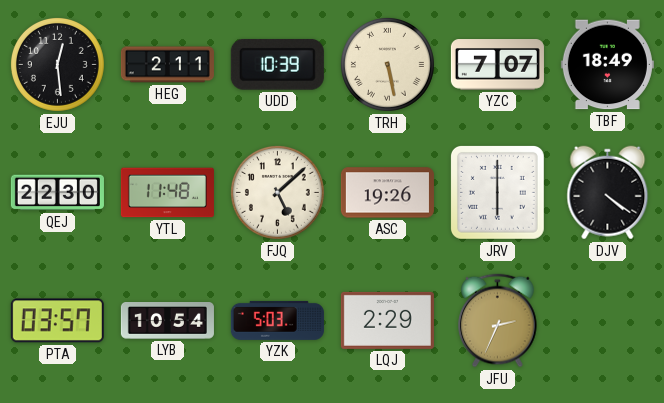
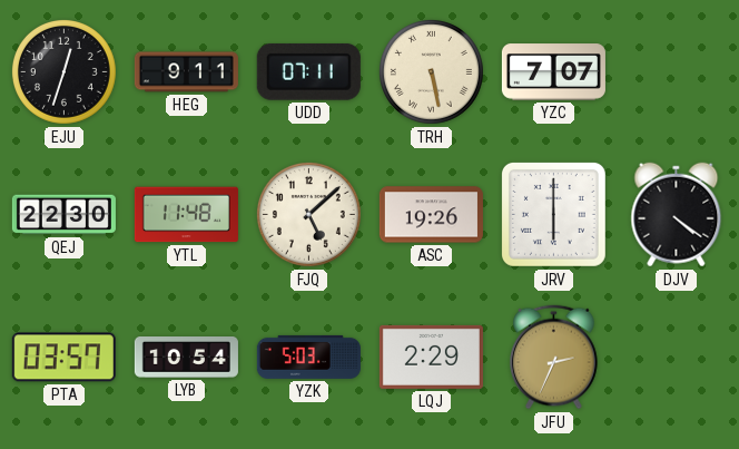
EJU: 12:29 -> 12:33
HEG: 2:11 -> 9:11
UDD: 10:39 -> 07:11
TBF: 18:49 -> none
